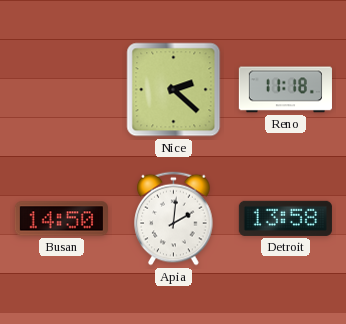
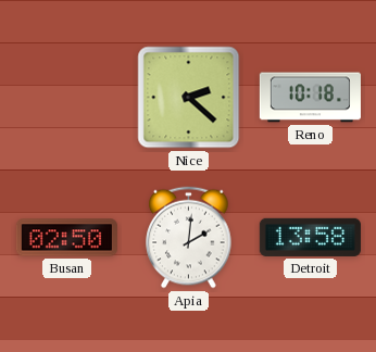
Reno: 11:18 -> 10:18
Busan: 14:50 -> 02:50
